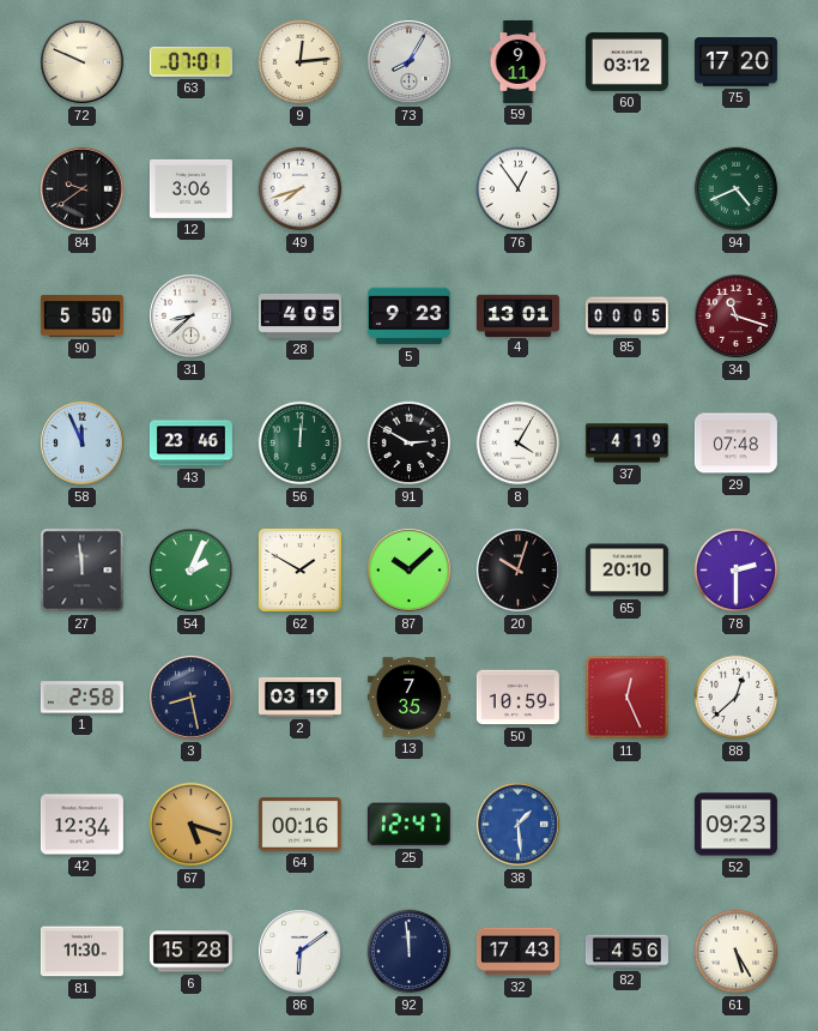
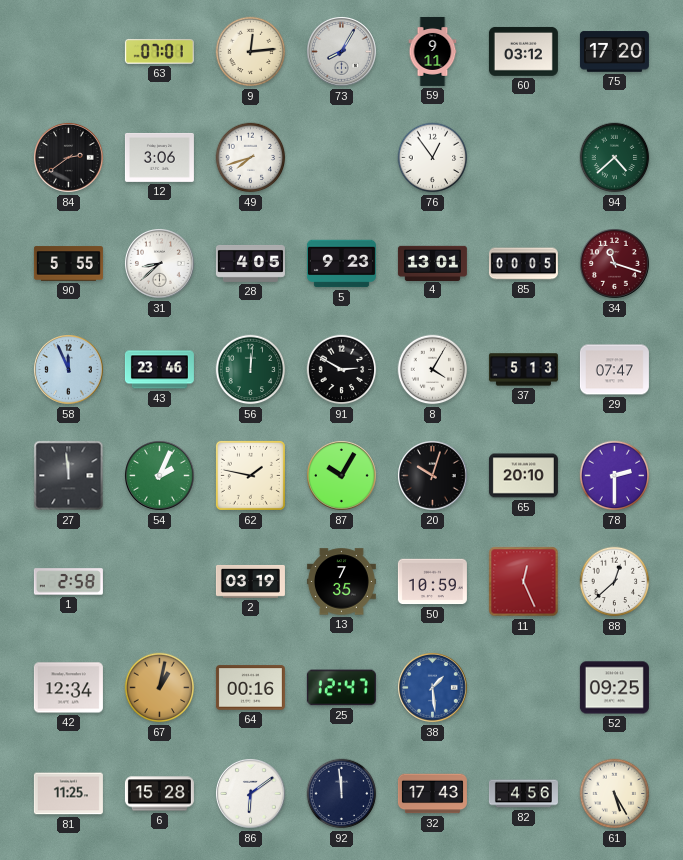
72: 9:49 -> none
84: 9:39 -> 2:39
94: 4:41 -> 4:38
90: 5:50 -> 5:55
37: 4:19 -> 5:13
29: 07:48 -> 07:47
62: 1:50 -> 1:47
87: 10:08 -> 10:05
3: 8:28 -> none
67: 5:18 -> 1:02
52: 09:23 -> 09:25
81: 11:30 -> 11:25
